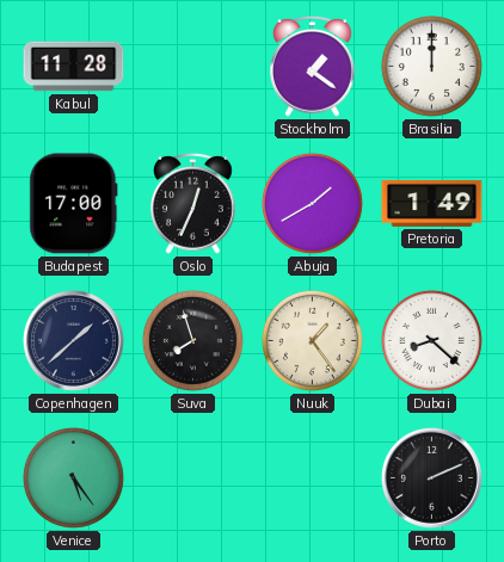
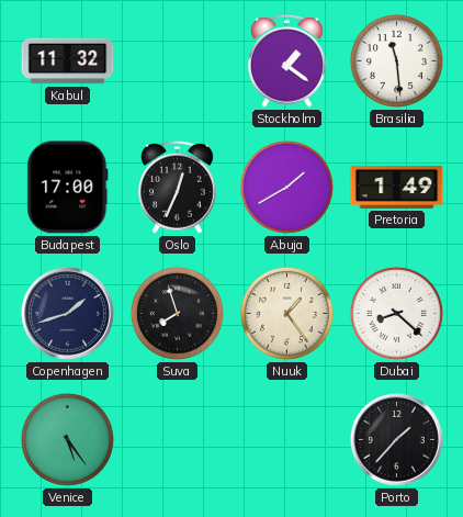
Kabul: 11:28 -> 11:32
Brasilia: 12:00 -> 11:29
Copenhagen: 1:38 -> 1:42
Porto: 2:11 -> 1:37
